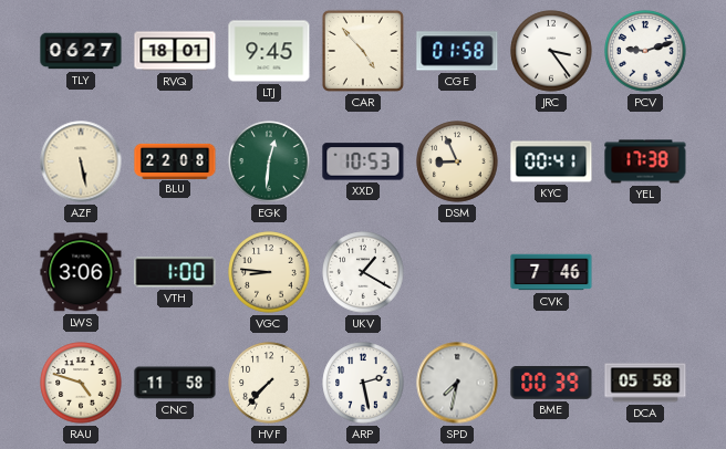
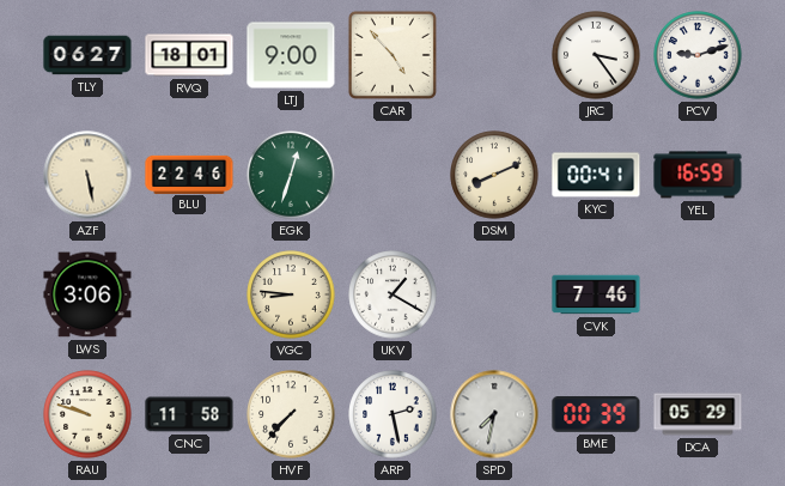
LTJ: 9:45 -> 9:00
CGE: 01:58 -> none
BLU: 22:08 -> 22:46
EGK: 12:31 -> 12:33
XXD: 10:53 -> none
DSM: 8:56 -> 8:11
YEL: 17:38 -> 16:59
VTH: 1:00 -> none
RAU: 4:48 -> 9:48
DCA: 05:58 -> 05:29
